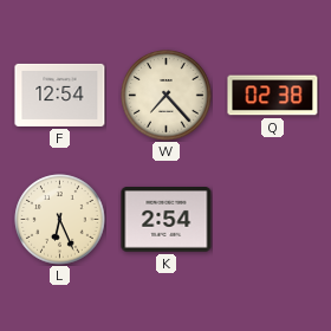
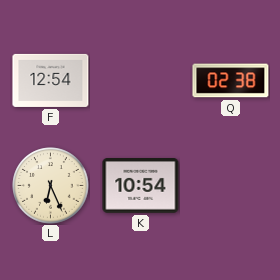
W: 7:23 -> none
K: 2:54 -> 10:54
